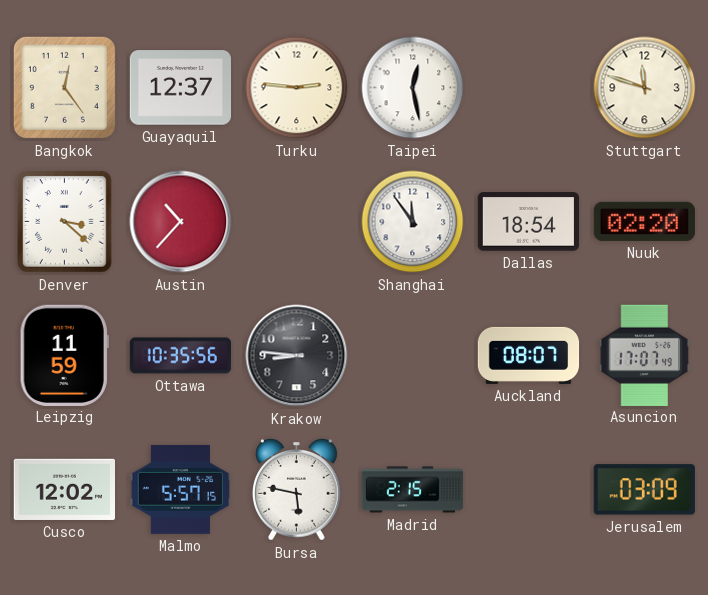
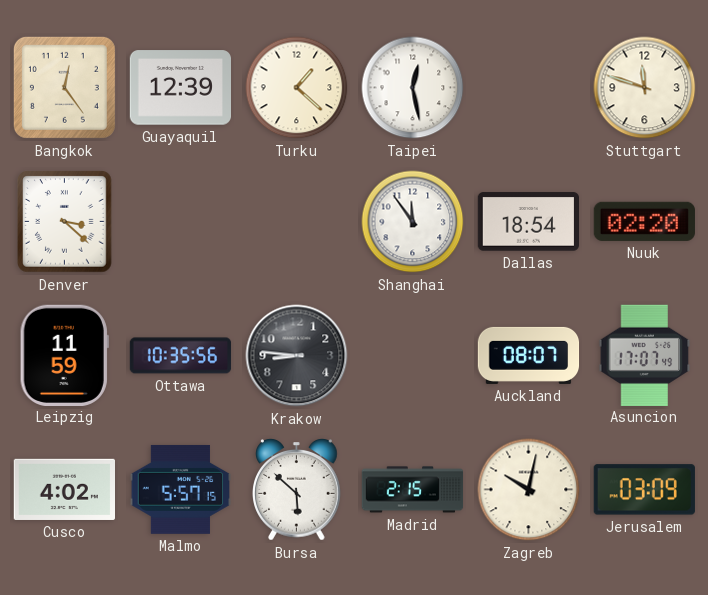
Guayaquil: 12:37 -> 12:39
Turku: 2:46 -> 1:22
Austin: 10:37 -> none
Cusco: 12:02 -> 4:02
Bursa: 5:47 -> 5:52
Zagreb: none -> 10:02
